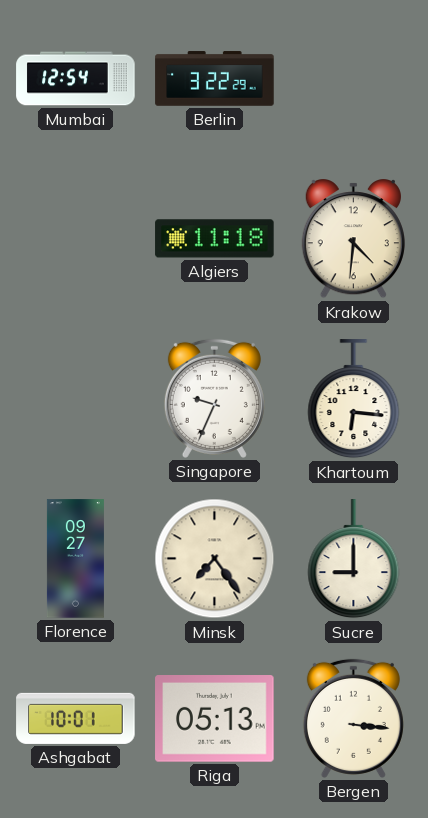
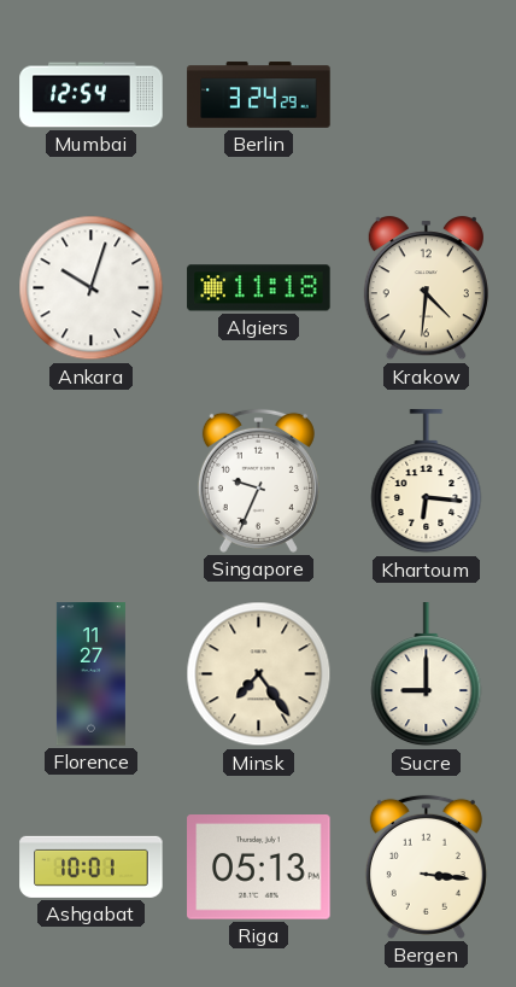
Berlin: 3:22 -> 3:24
Ankara: none -> 10:03
Florence: 09:27 -> 11:27
